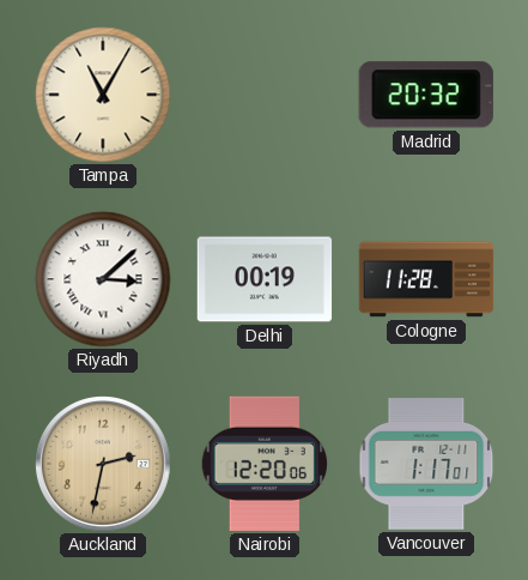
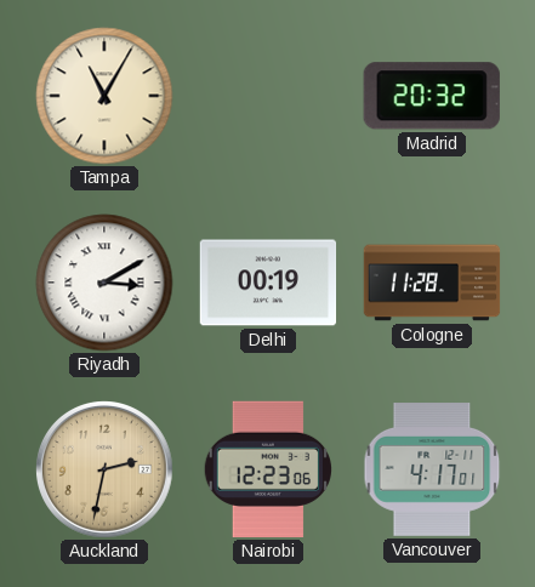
Riyadh: 3:08 -> 3:10
Nairobi: 12:20 -> 12:23
Vancouver: 1:17 -> 4:17
